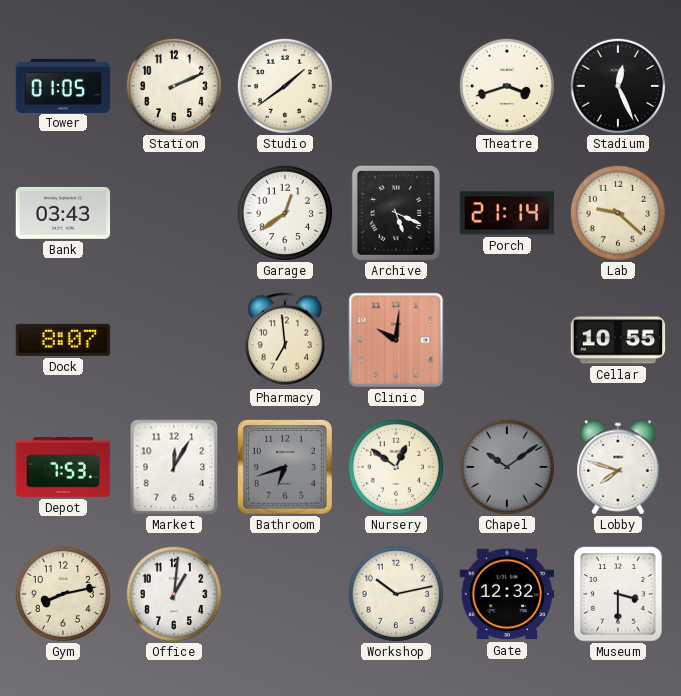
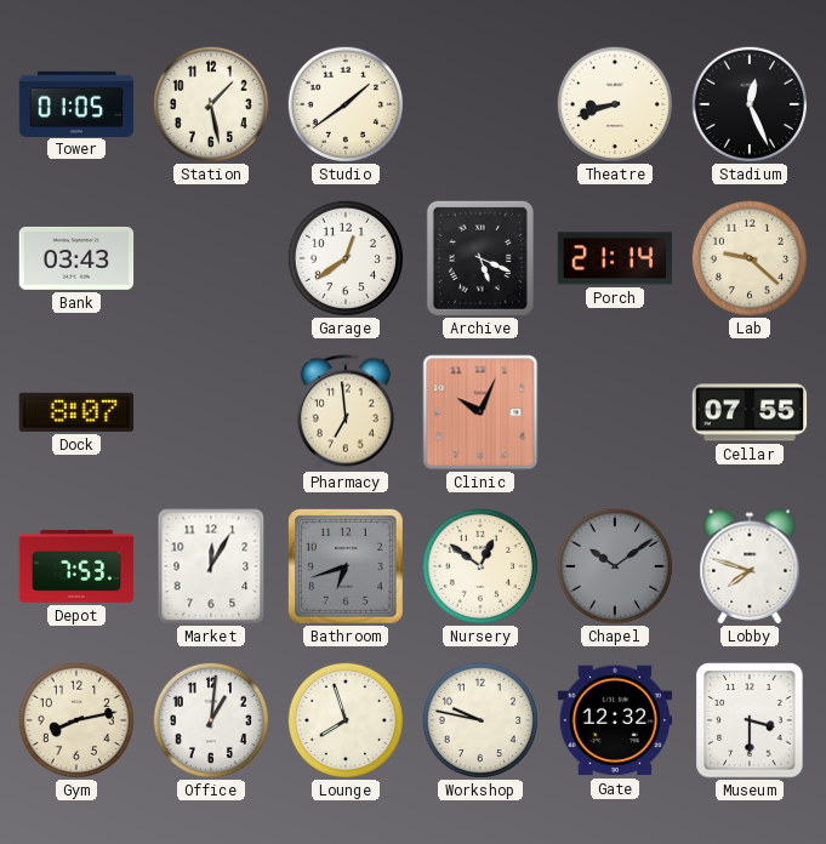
Station: 2:11 -> 1:28
Theatre: 3:42 -> 8:42
Clinic: 10:01 -> 10:04
Cellar: 10:55 -> 07:55
Lounge: none -> 7:57
Workshop: 10:13 -> 9:47
